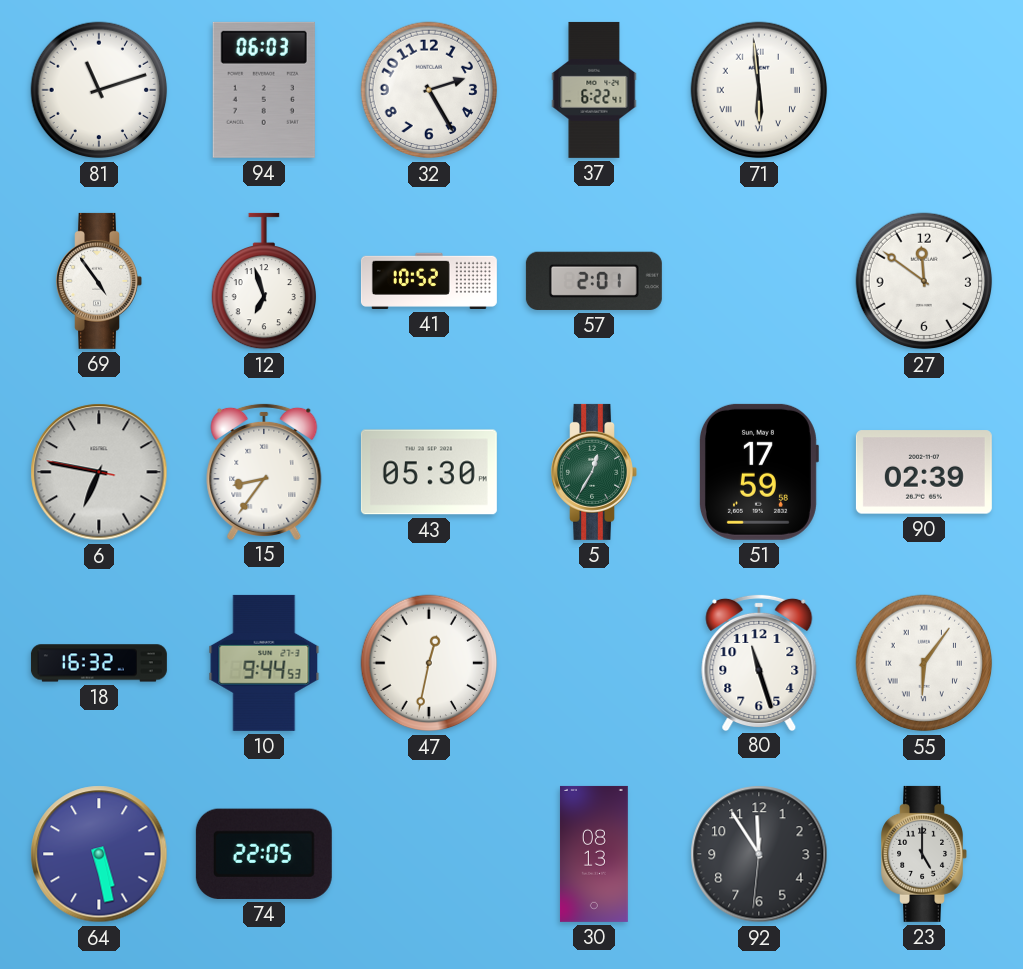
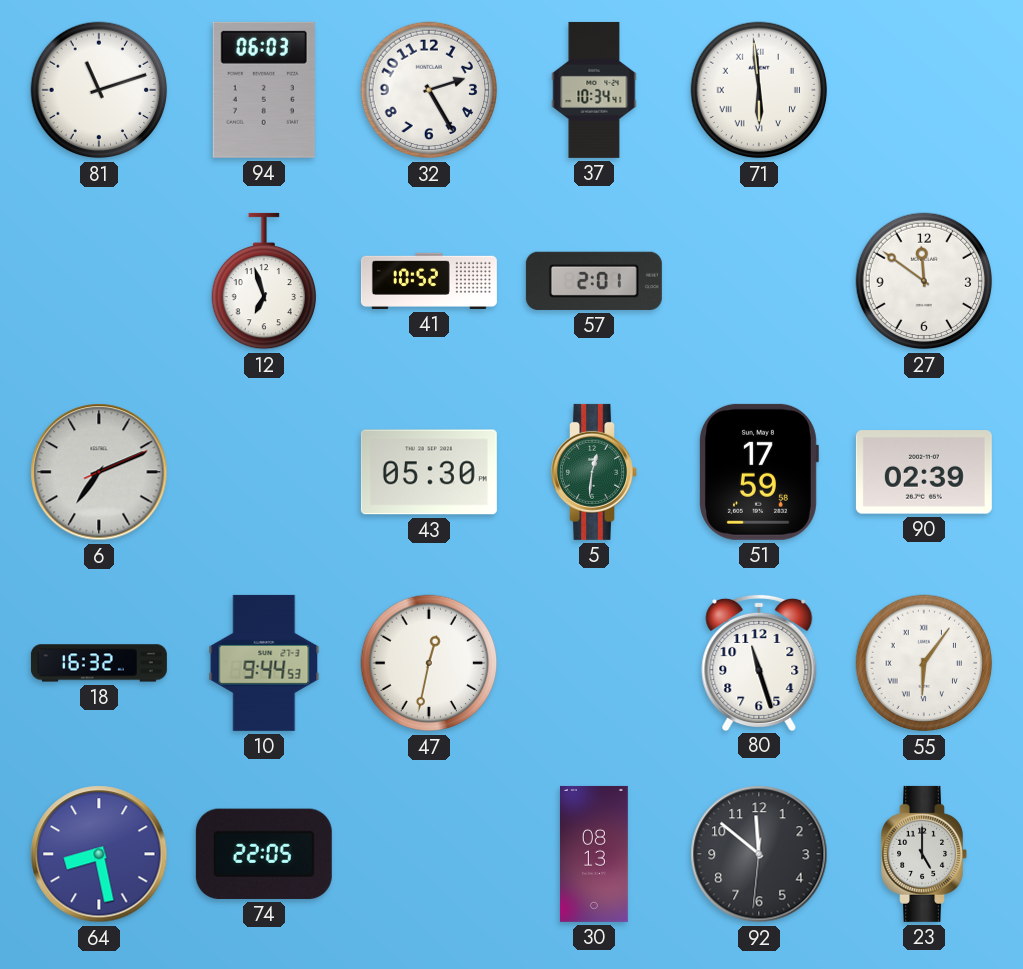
37: 6:22 -> 10:34
69: 4:54 -> none
6: 6:46 -> 7:11
15: 8:36 -> none
5: 12:35 -> 12:31
64: 5:28 -> 8:28
92: 11:54 -> 11:51
